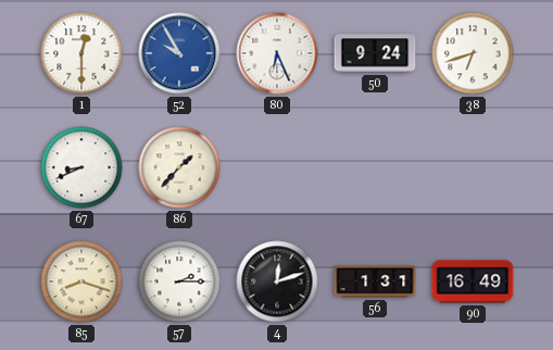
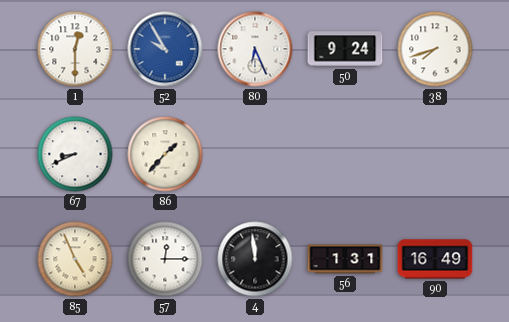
38: 6:42 -> 7:42
85: 8:18 -> 4:56
57: 2:15 -> 12:15
4: 12:12 -> 11:59
